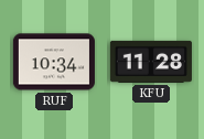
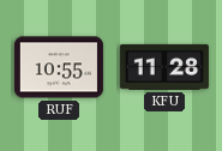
RUF: 10:34 -> 10:55
